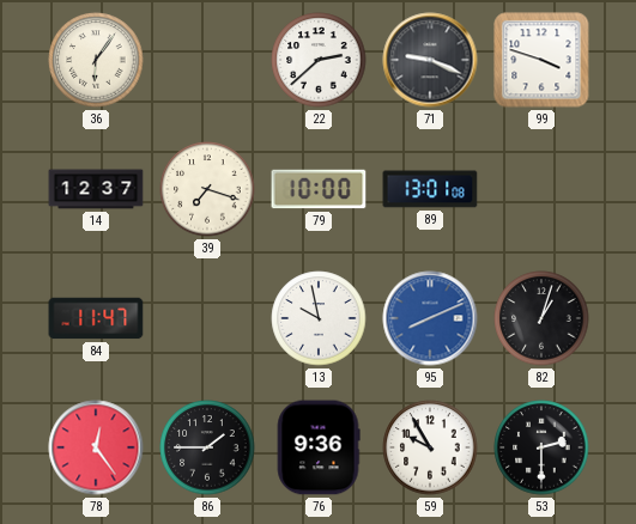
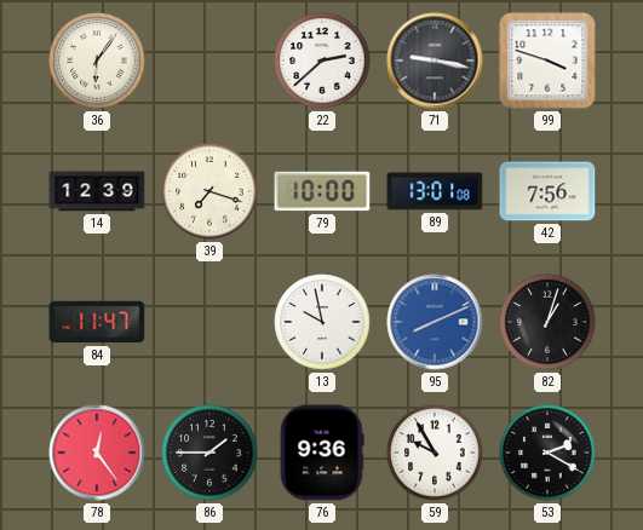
71: 9:19 -> 9:17
14: 12:37 -> 12:39
42: none -> 7:56
53: 2:30 -> 2:20
